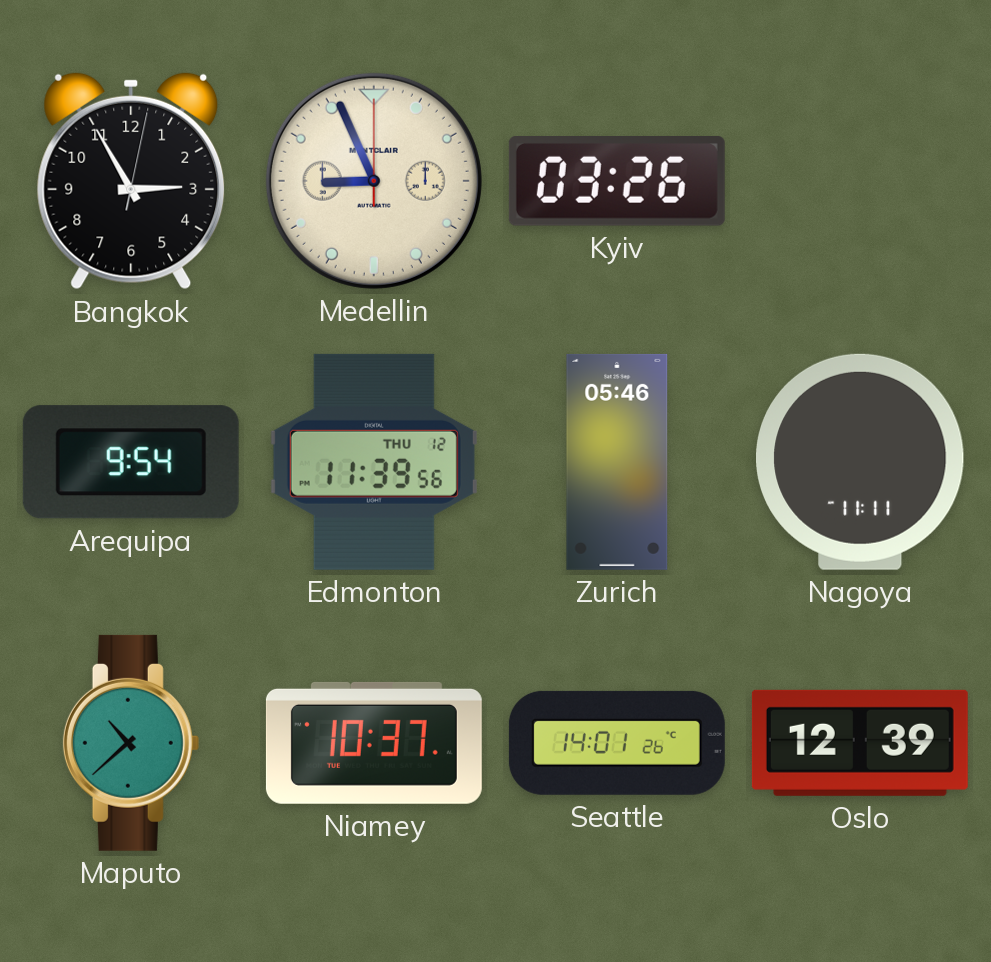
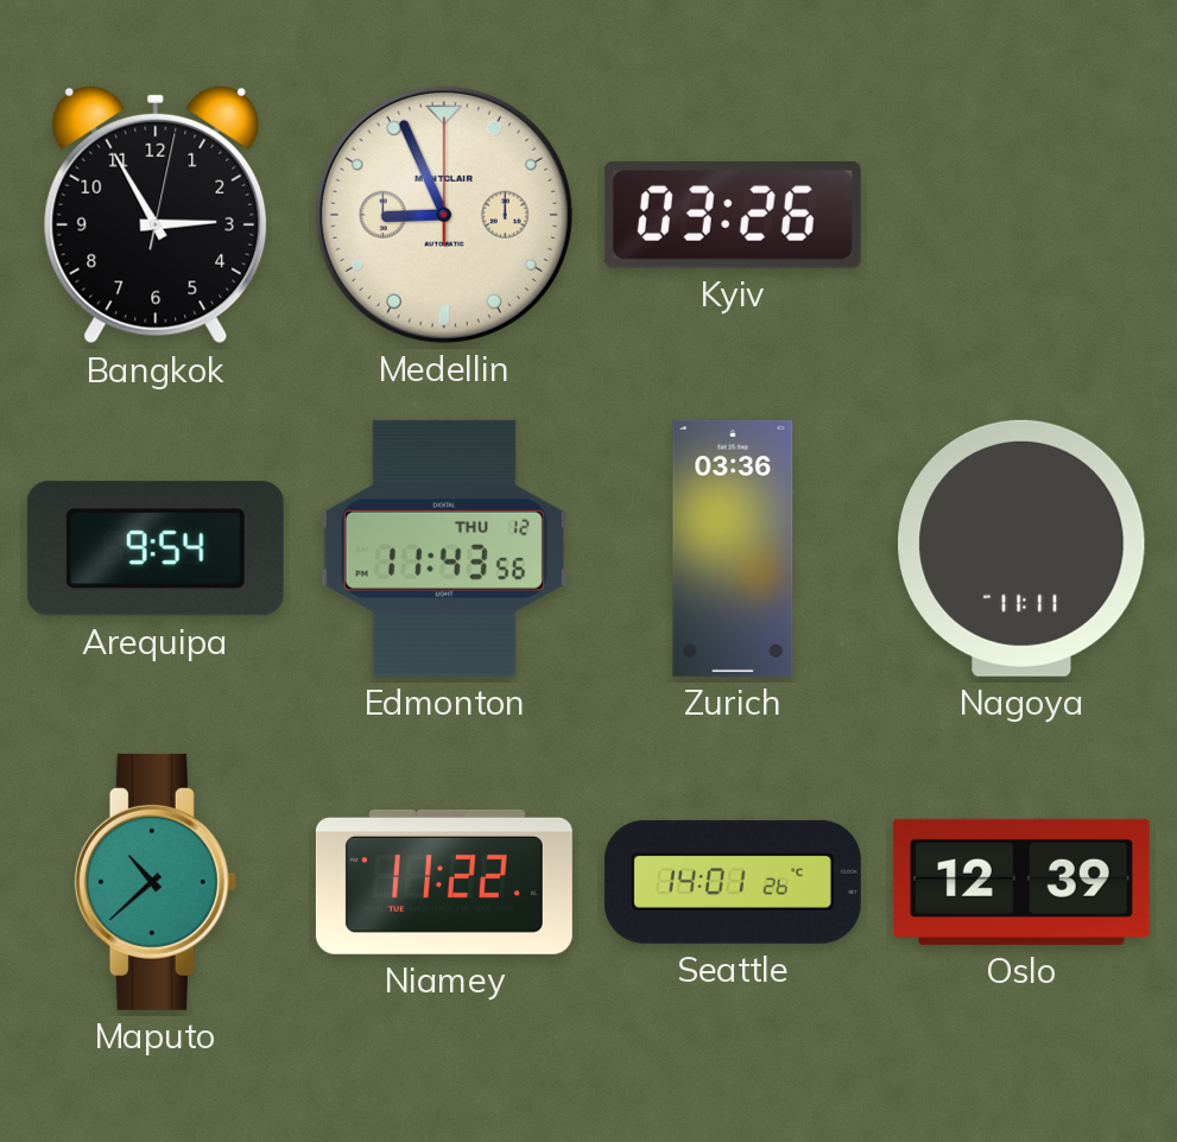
Edmonton: 11:39 -> 11:43
Zurich: 05:46 -> 03:36
Niamey: 10:37 -> 11:22
